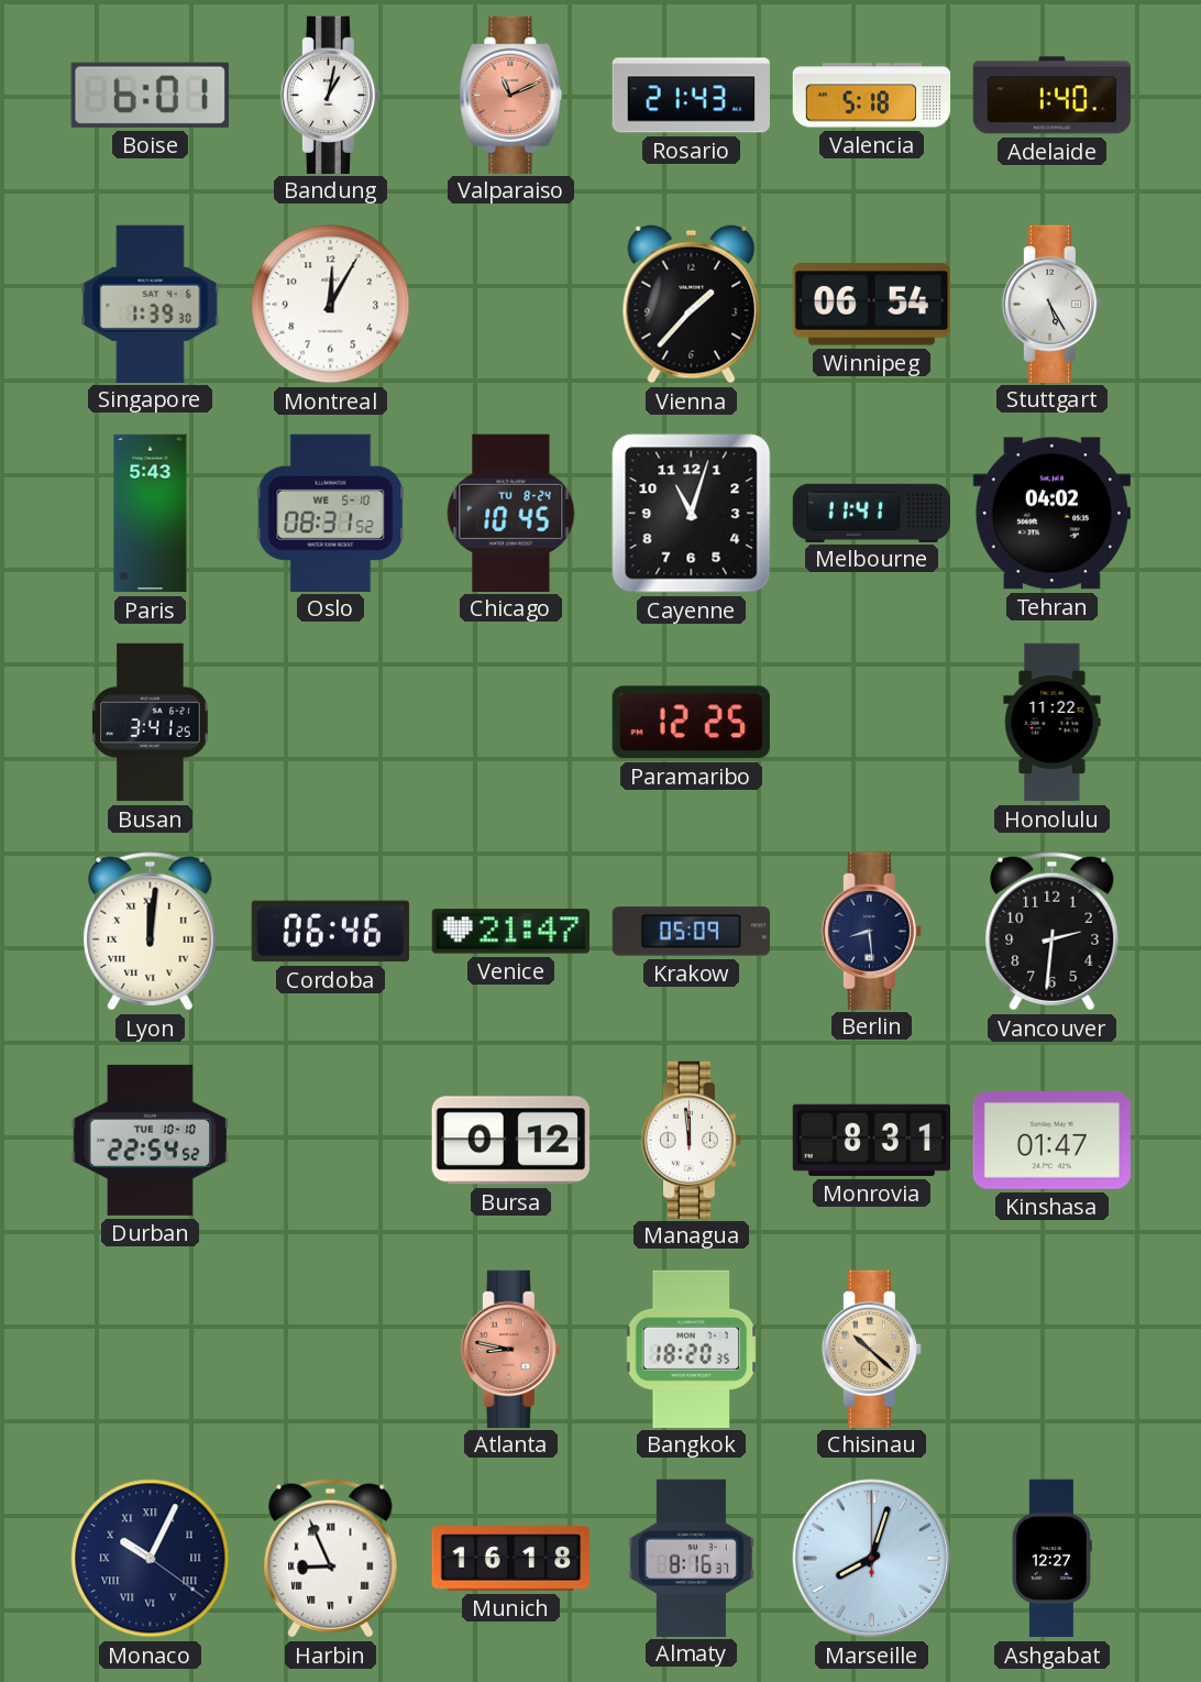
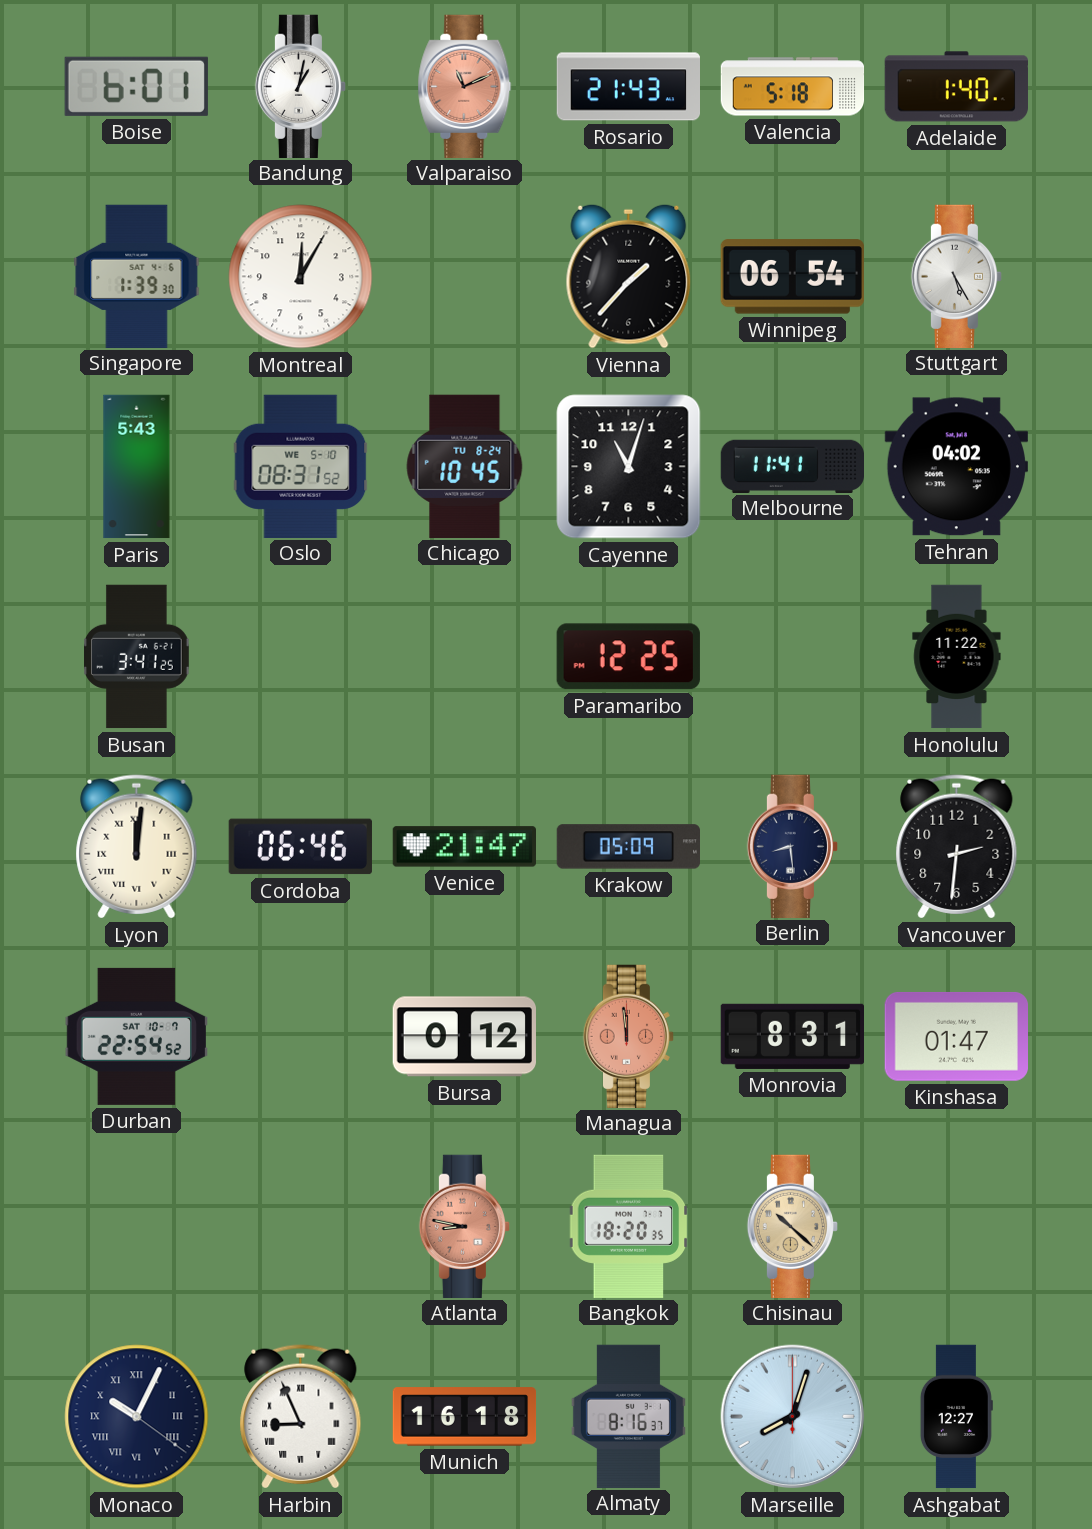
Durban date: TUE 10-10 -> SAT 10-7
Managua dial: white -> salmon
